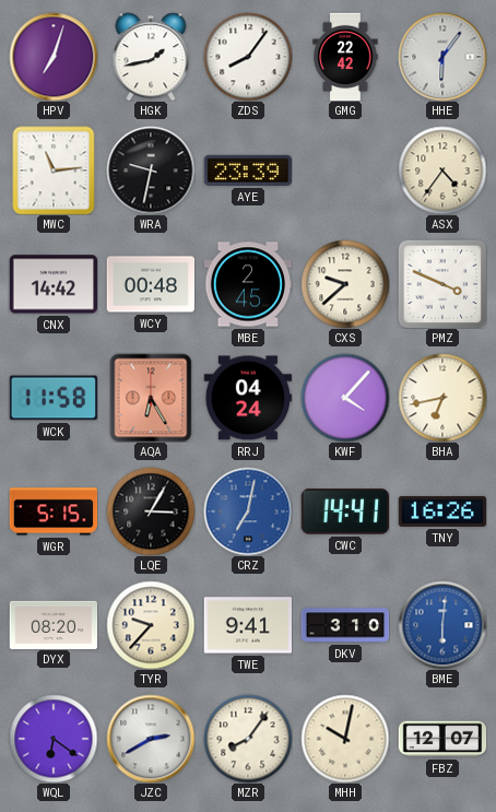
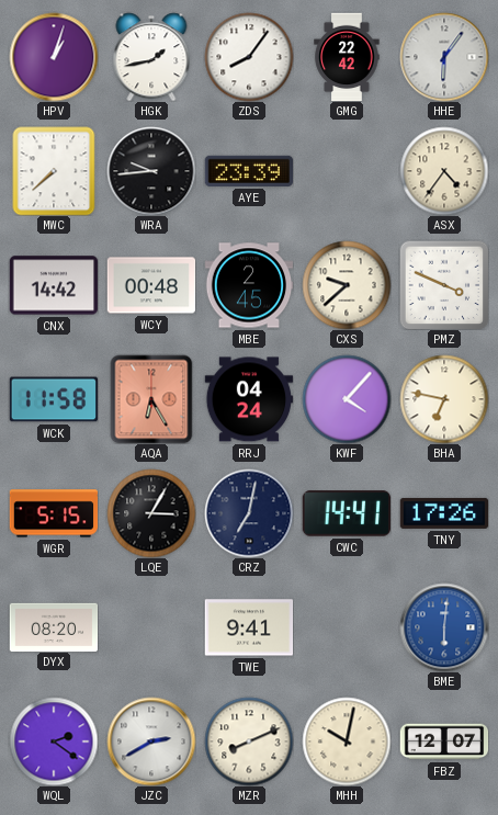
HPV: 7:03 -> 1:03
MWC: 11:14 -> 7:38
WRA: 9:32 -> 9:44
BHA: 6:43 -> 6:47
CRZ dial: blue -> navy
TNY: 16:26 -> 17:26
TYR: 9:37 -> none
DKV: 3:10 -> none
WQL: 6:21 -> 2:21
MZR: 8:06 -> 8:11
